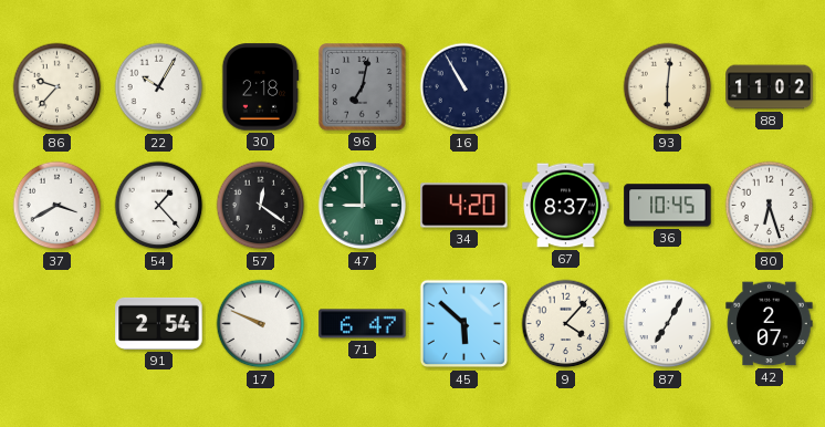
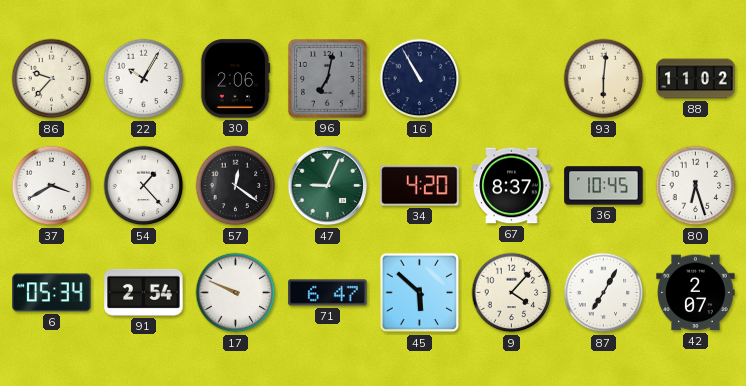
30: 2:18 -> 2:06
47: 9:00 -> 9:04
6: none -> 05:34
